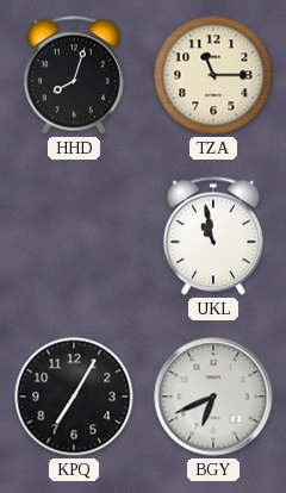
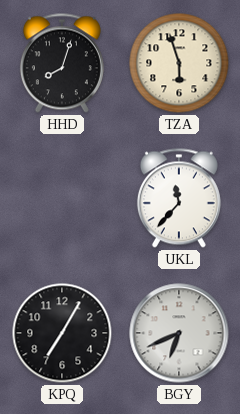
TZA: 11:15 -> 5:57
UKL: 10:58 -> 11:37
